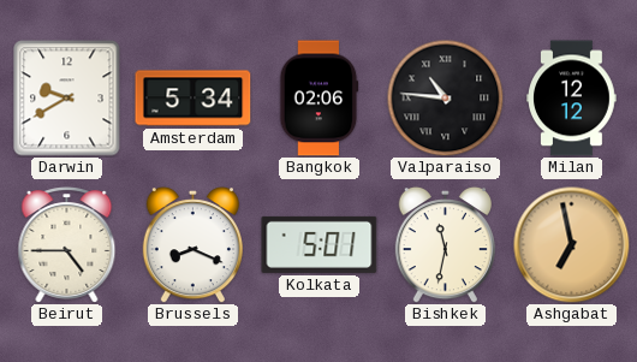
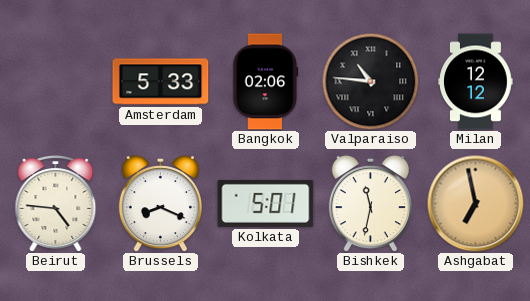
Darwin: 9:40 -> none
Amsterdam: 5:34 -> 5:33
Beirut: 4:45 -> 4:46
